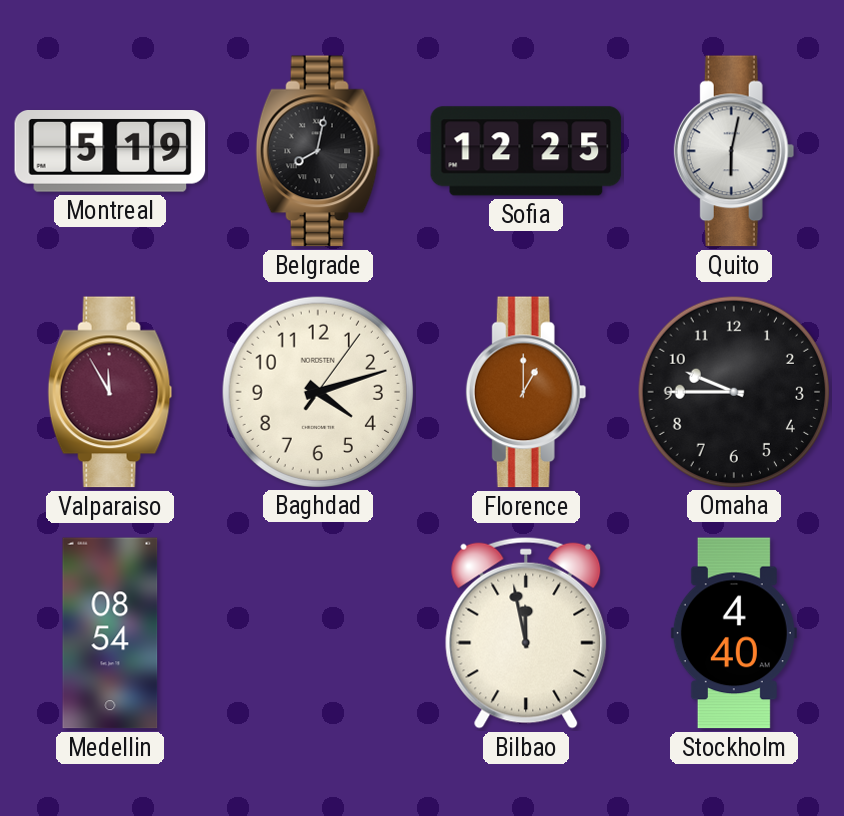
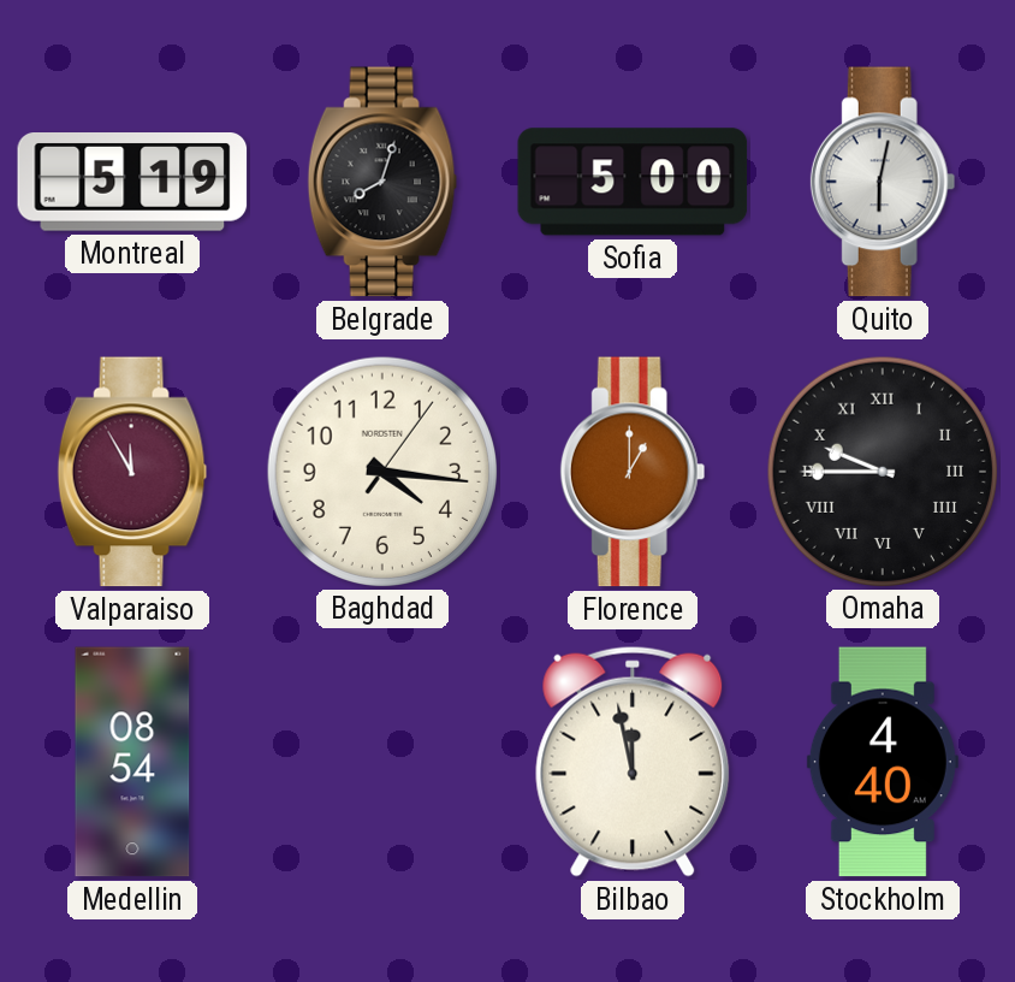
Belgrade: 8:02 -> 8:03
Sofia: 12:25 -> 5:00
Baghdad: 4:12 -> 4:16
Omaha numerals: Arabic -> Roman
